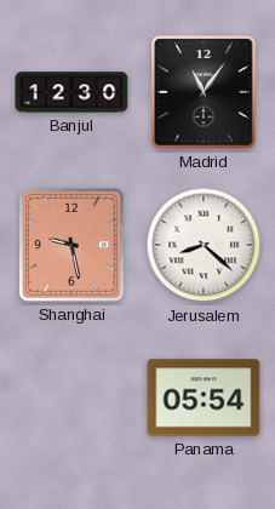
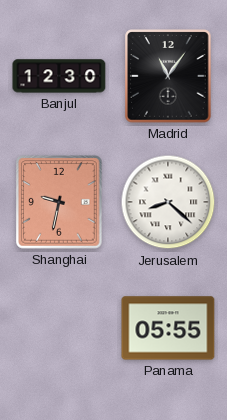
Shanghai: 9:28 -> 9:32
Panama: 05:54 -> 05:55
